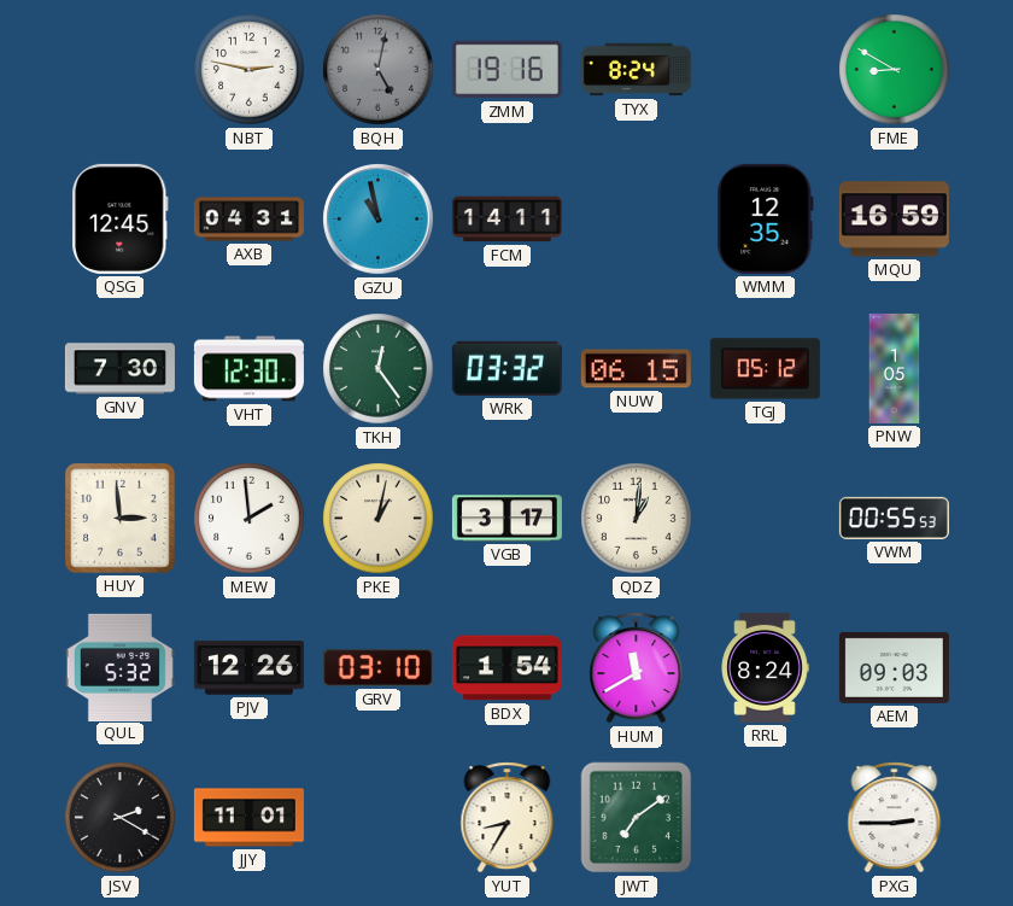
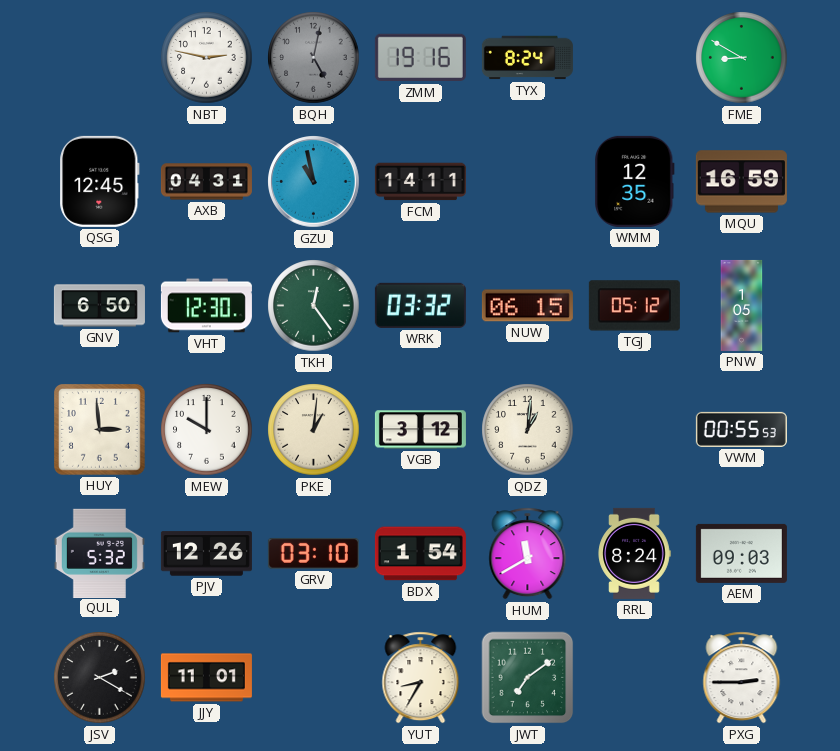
GNV: 7:30 -> 6:50
MEW: 1:59 -> 10:00
PKE: 1:02 -> 1:01
VGB: 3:17 -> 3:12
